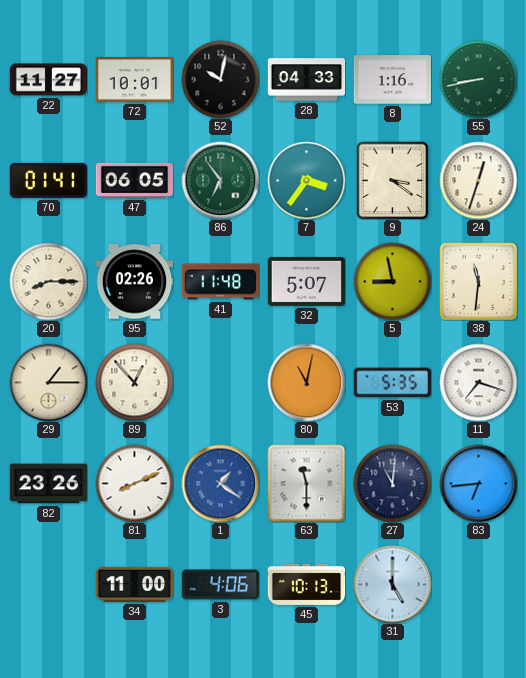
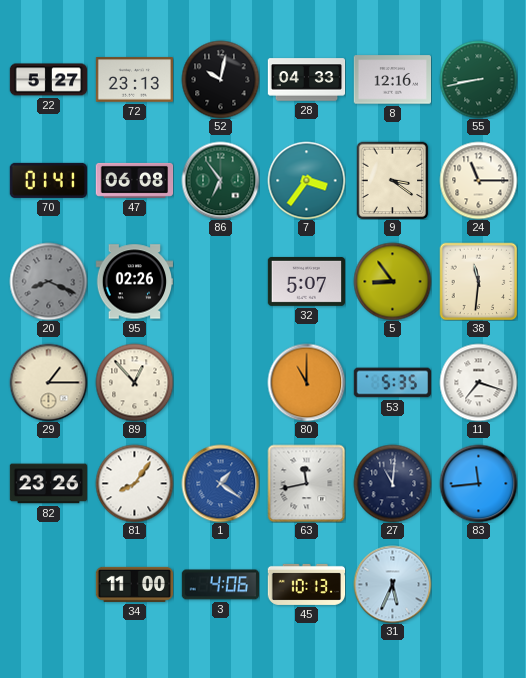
22: 11:27 -> 5:27
72: 10:01 -> 23:13
8: 1:16 -> 12:16
47: 06:05 -> 06:08
24: 12:33 -> 11:15
20: 8:15 -> 8:19
20 dial: cream -> grey
41: 11:48 -> none
5: 8:58 -> 8:54
80: 11:02 -> 11:00
81: 8:11 -> 8:06
63: 11:30 -> 11:43
83: 6:44 -> 11:44
31: 5:00 -> 5:34
